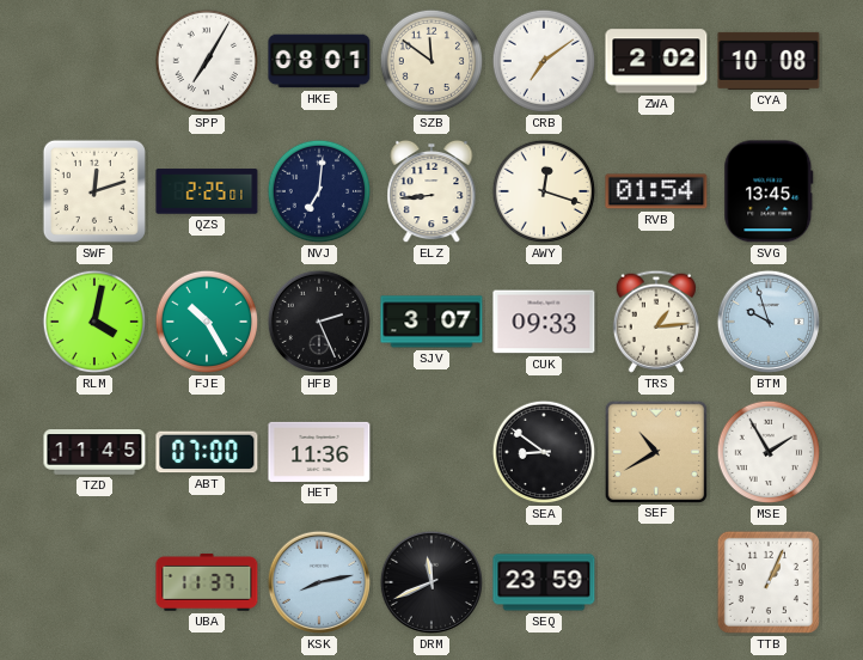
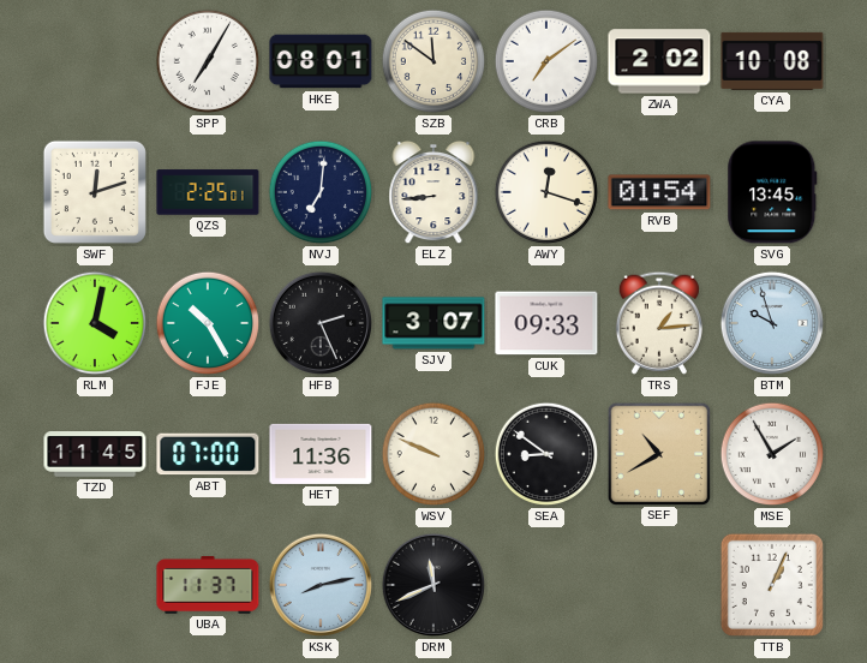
WSV: none -> 9:49
SEQ: 23:59 -> none
